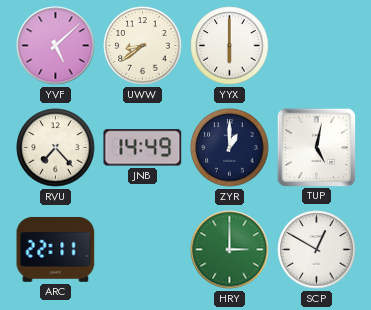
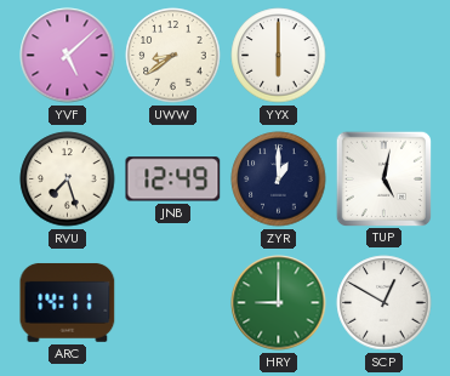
RVU: 7:23 -> 7:27
JNB: 14:49 -> 12:49
ARC: 22:11 -> 14:11
HRY: 3:00 -> 9:00
